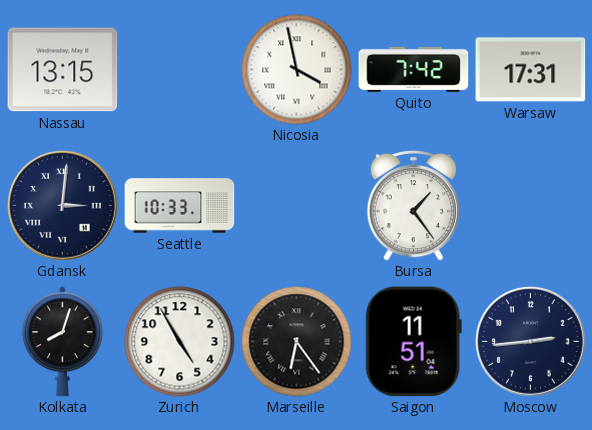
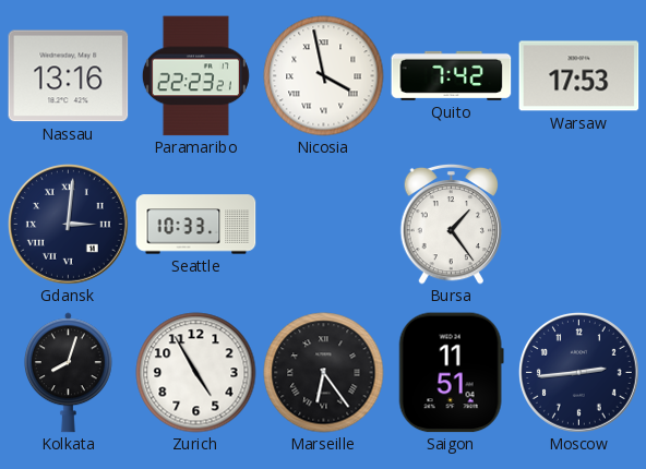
Nassau: 13:15 -> 13:16
Paramaribo: none -> 22:23
Warsaw: 17:31 -> 17:53
